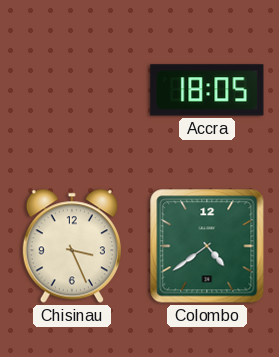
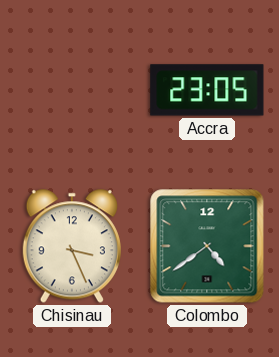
Accra: 18:05 -> 23:05
